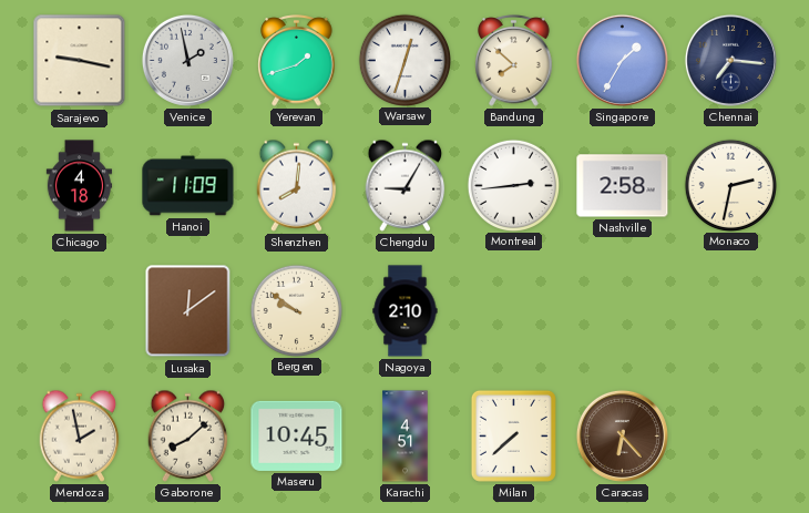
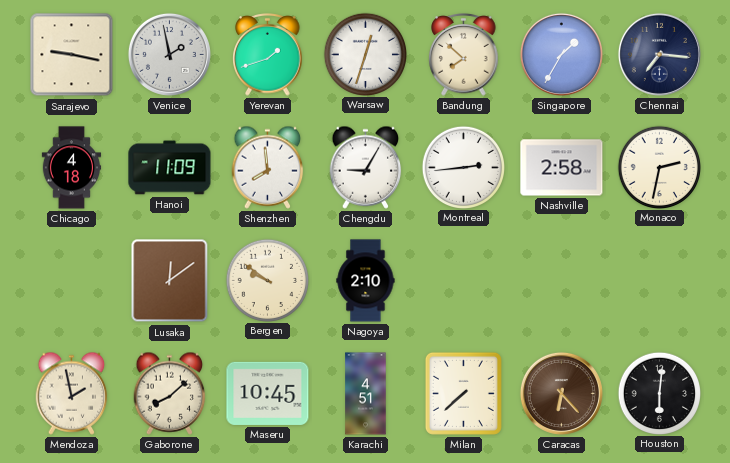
Shenzhen: 8:01 -> 7:59
Houston: none -> 6:01
